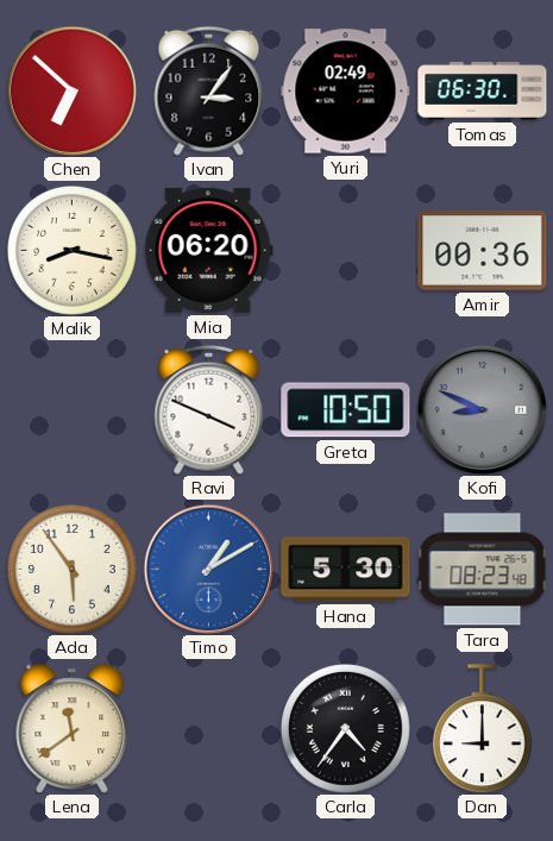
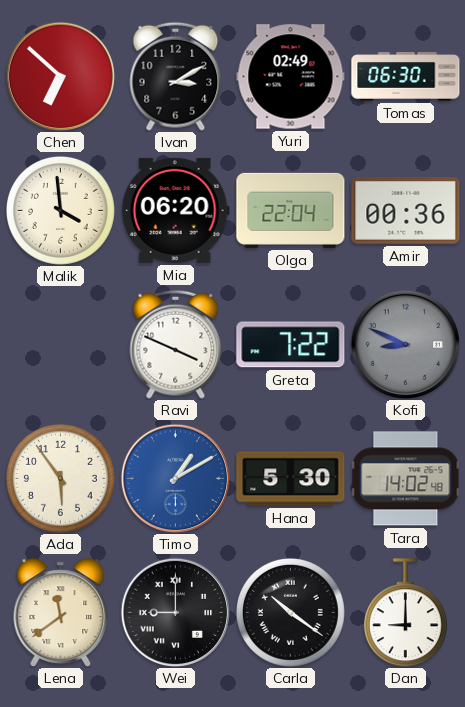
Ivan: 3:06 -> 3:10
Malik: 8:17 -> 3:59
Olga: none -> 22:04
Greta: 10:50 -> 7:22
Tara: 08:23 -> 14:02
Wei: none -> 9:00
Carla: 4:36 -> 10:21
